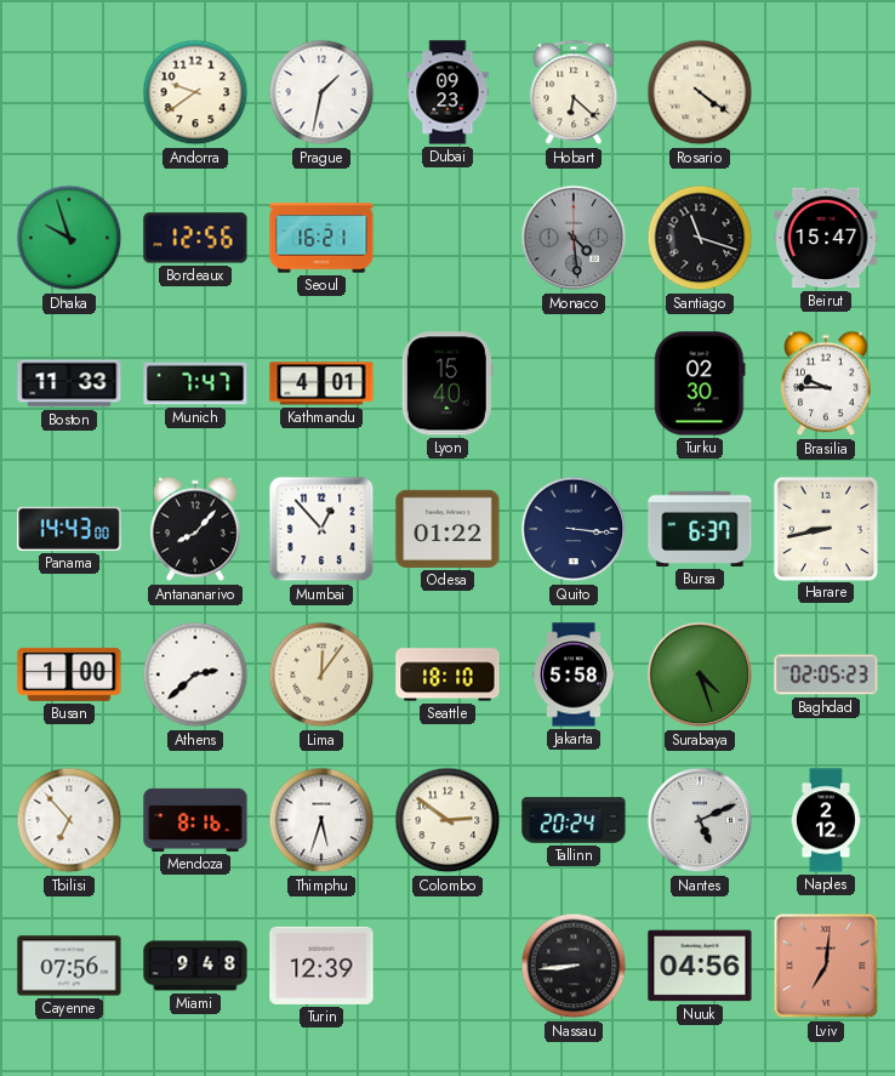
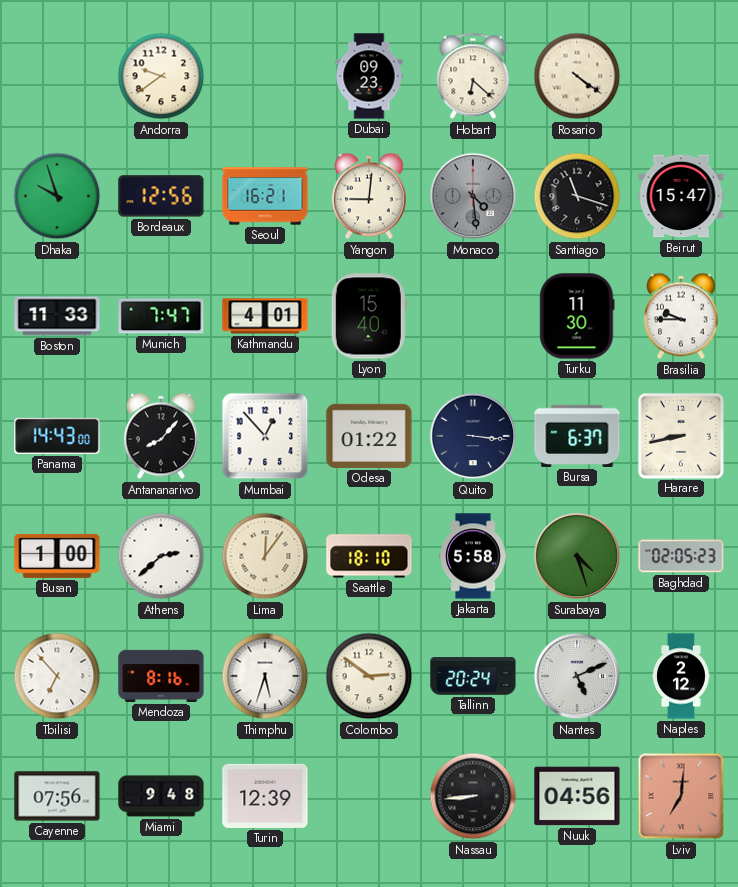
Prague: 1:32 -> none
Yangon: none -> 9:01
Turku: 02:30 -> 11:30
